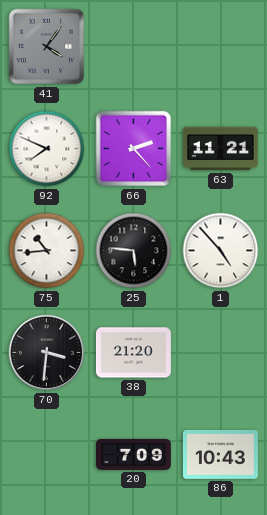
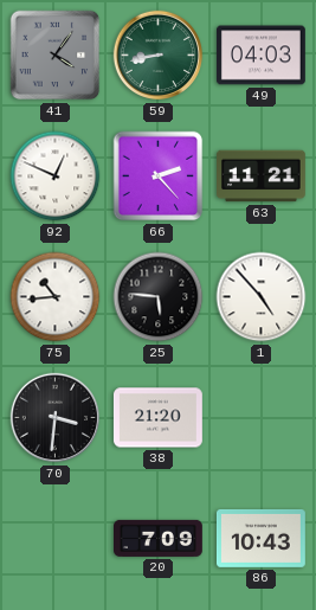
59: none -> 8:43
49: none -> 04:03
92: 7:49 -> 12:49
